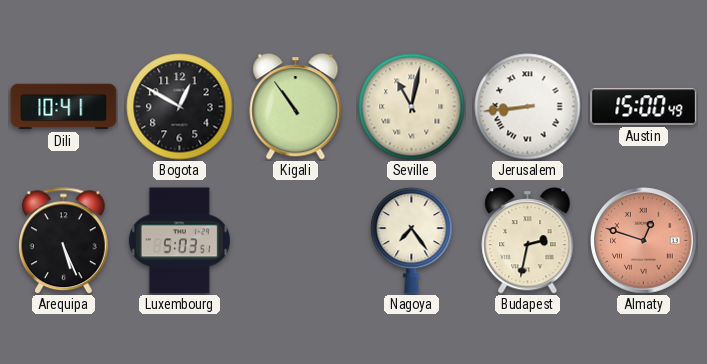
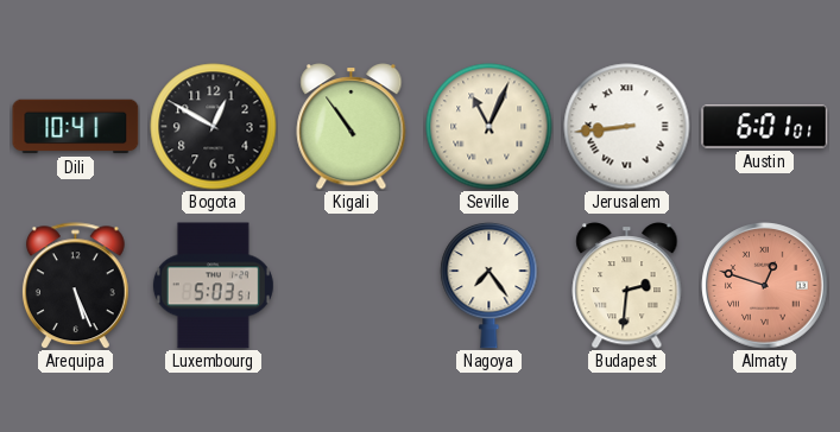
Seville: 11:02 -> 11:04
Austin: 15:00 -> 6:01
Budapest: 2:32 -> 2:31
